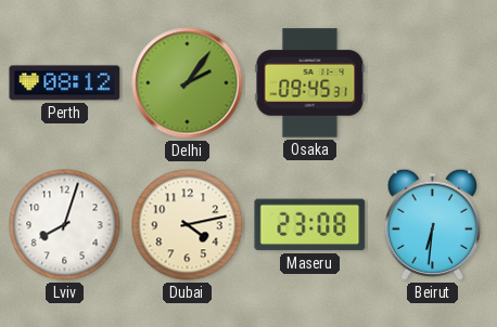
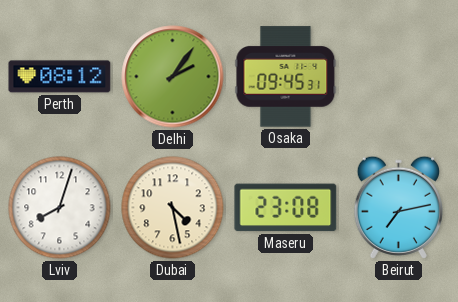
Dubai: 4:13 -> 4:28
Beirut: 6:31 -> 7:13
